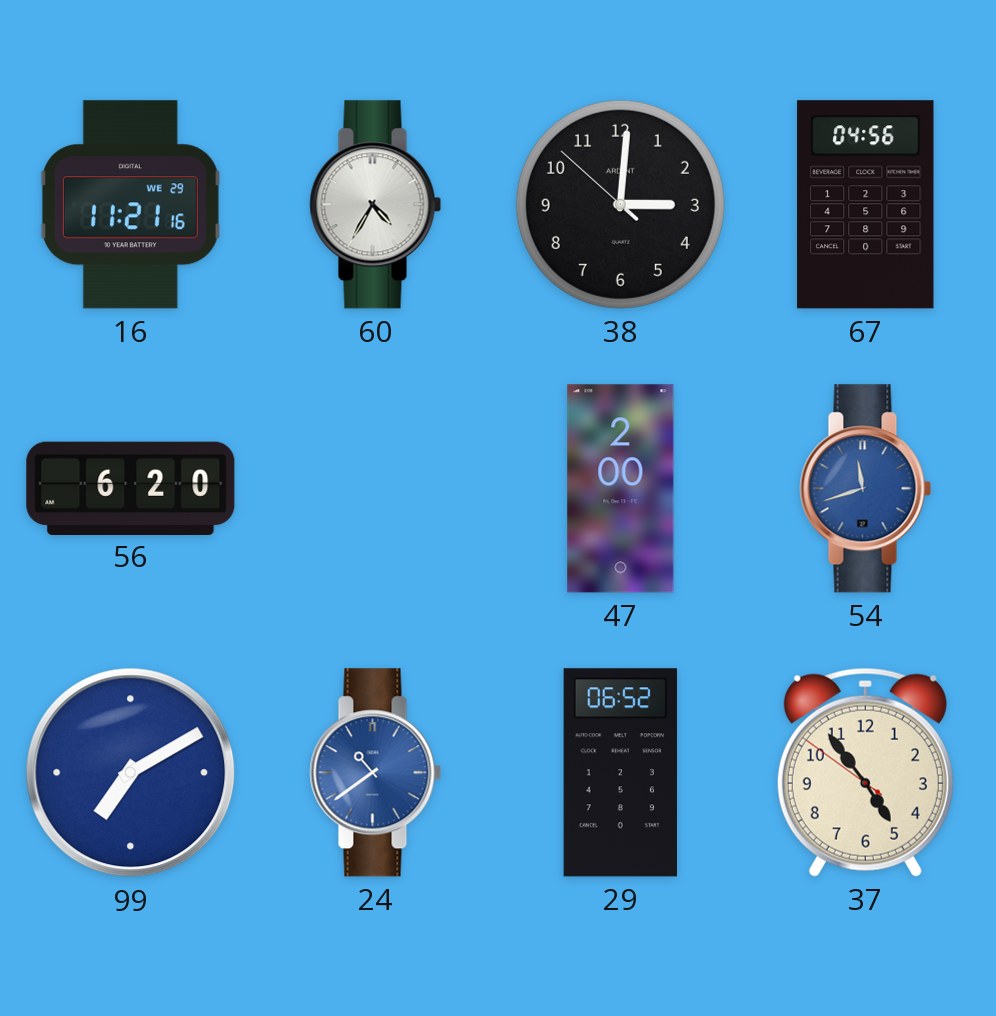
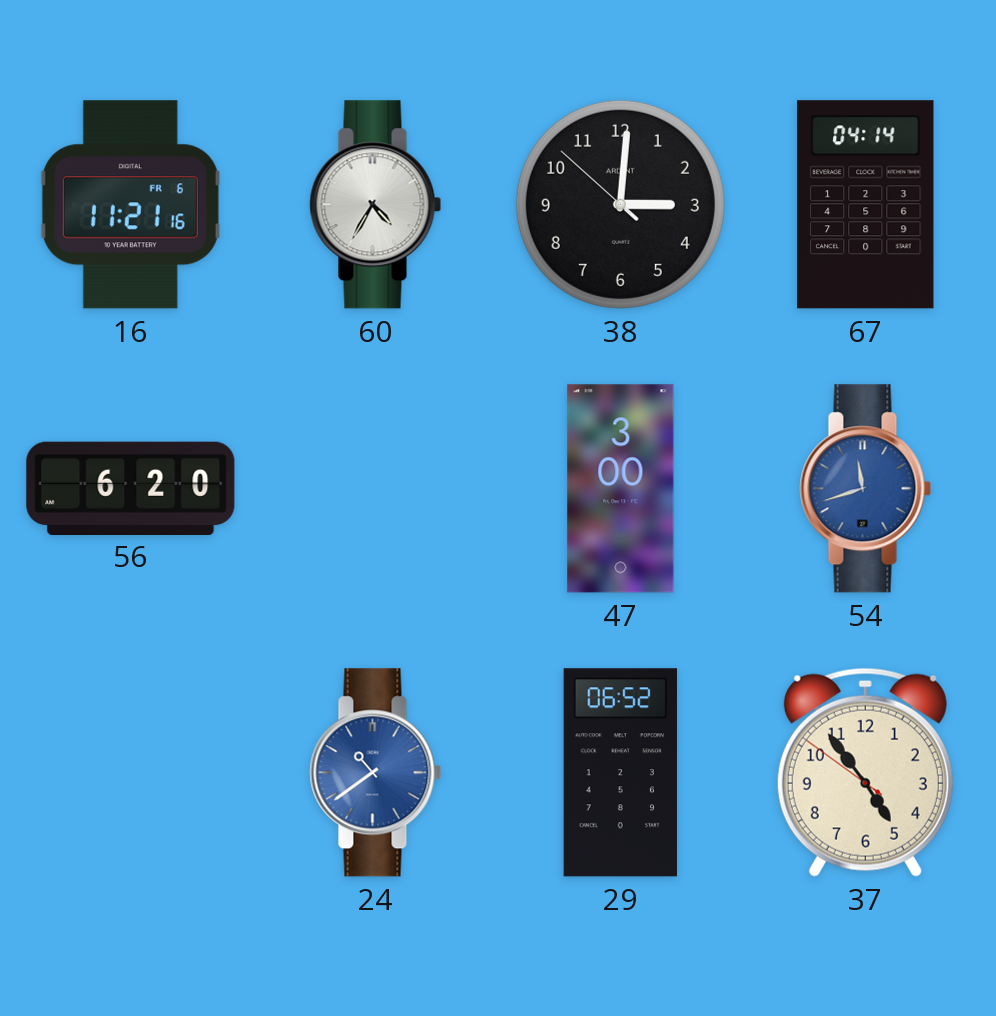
16 date: WE 29 -> FR 6
67: 04:56 -> 04:14
47: 2:00 -> 3:00
99: 7:10 -> none
